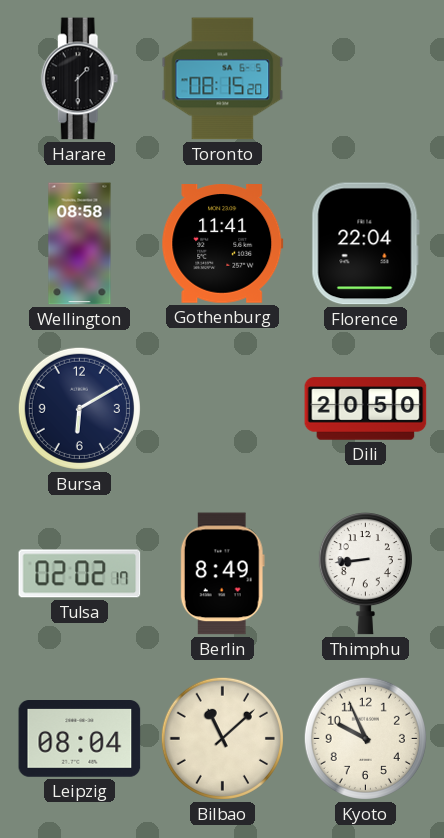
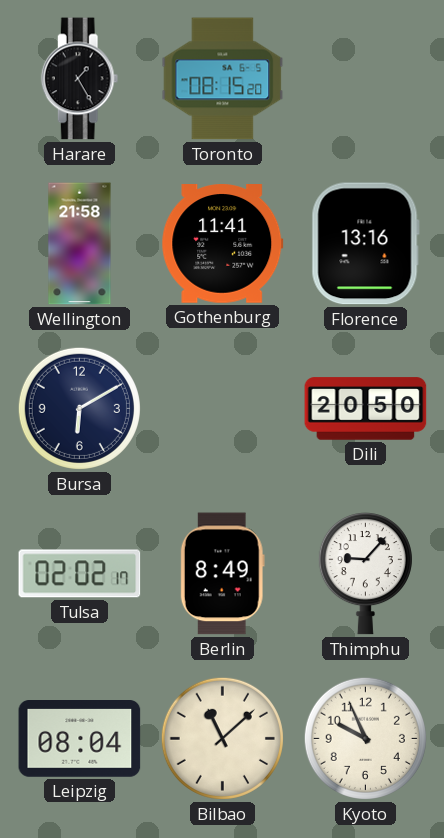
Harare: 1:30 -> 1:25
Wellington: 08:58 -> 21:58
Florence: 22:04 -> 13:16
Thimphu: 8:44 -> 9:07
